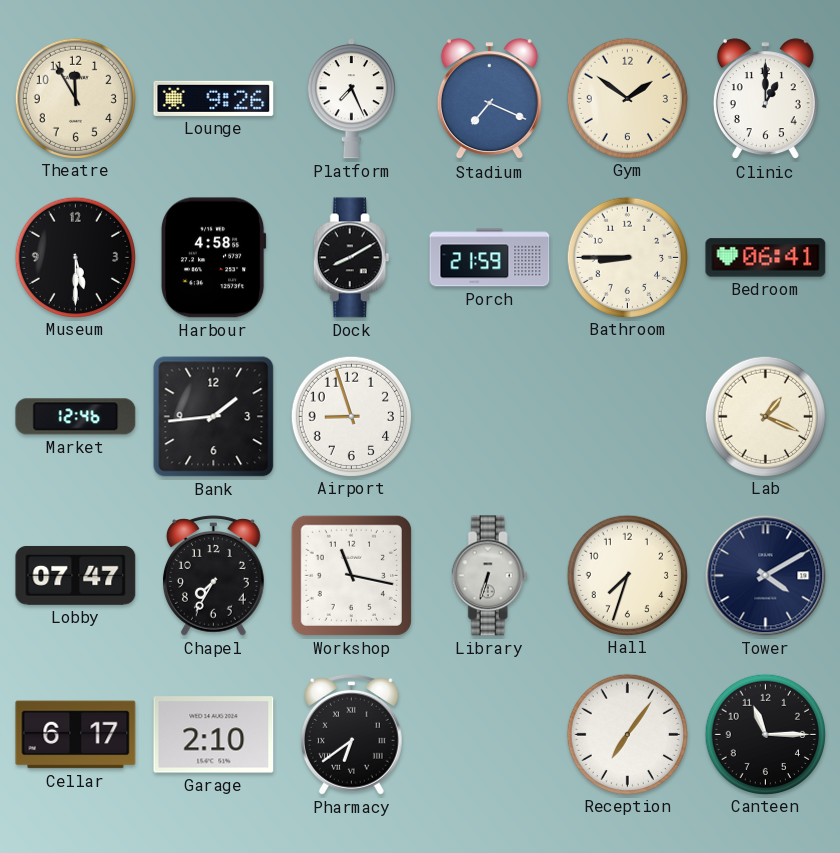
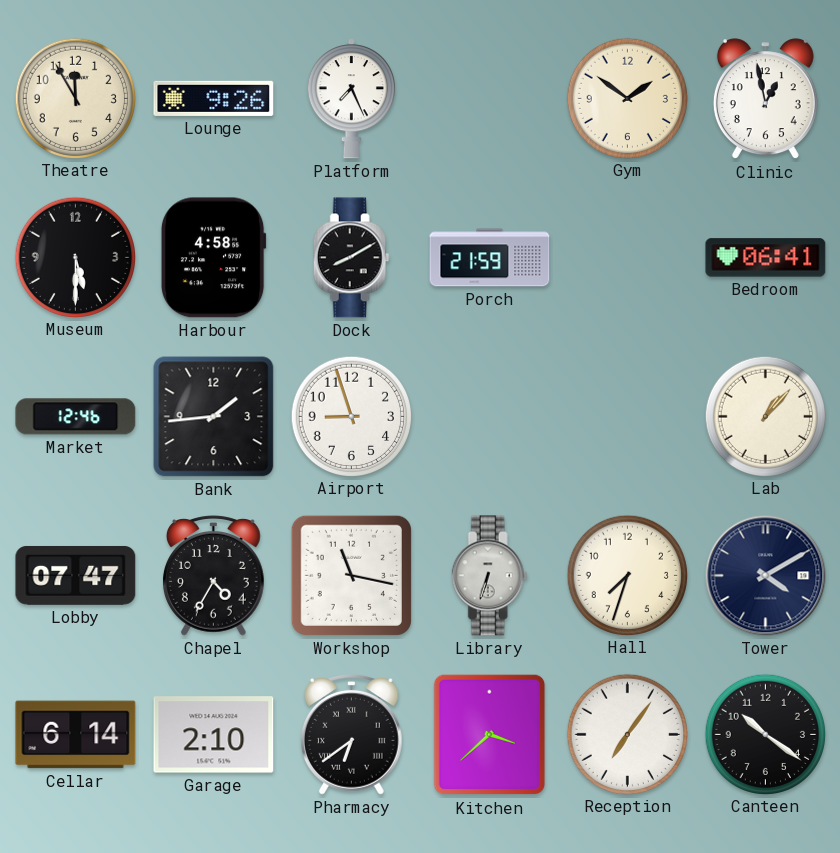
Stadium: 7:19 -> none
Clinic: 1:00 -> 12:58
Bathroom: 8:45 -> none
Lab: 1:19 -> 1:07
Chapel: 7:35 -> 4:35
Cellar: 6:17 -> 6:14
Kitchen: none -> 3:38
Canteen: 11:15 -> 10:21
